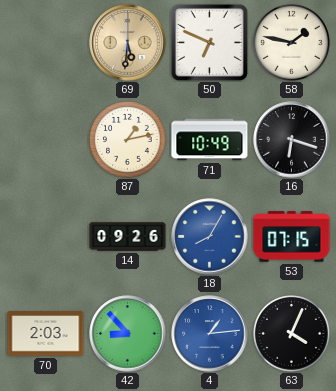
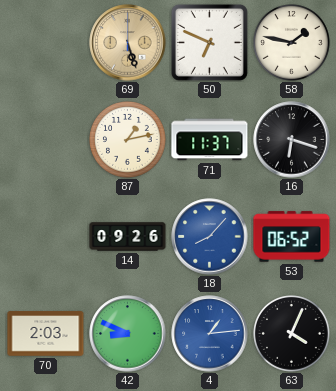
69: 5:31 -> 5:27
71: 10:49 -> 11:37
18: 8:05 -> 8:07
53: 07:15 -> 06:52
42: 8:53 -> 8:49
